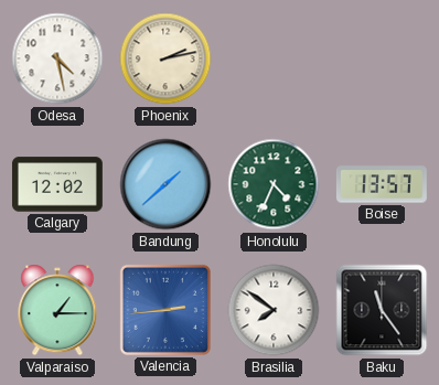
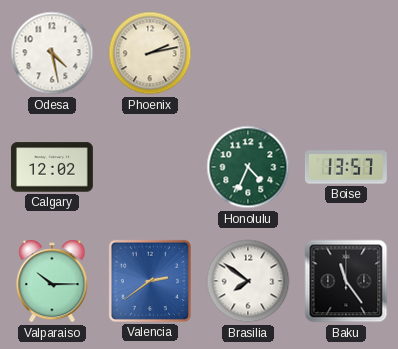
Bandung: 1:38 -> none
Valparaiso: 1:15 -> 10:15
Valencia: 2:44 -> 2:39
